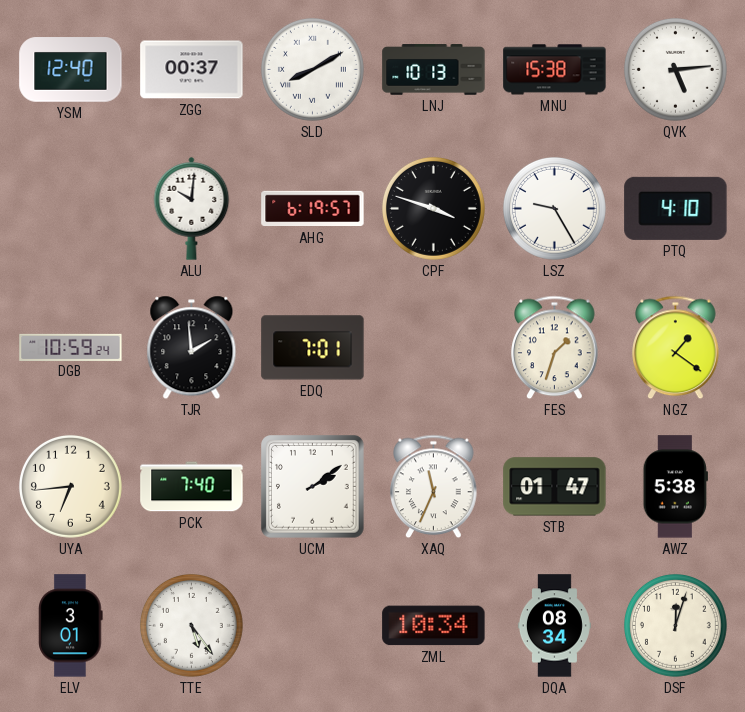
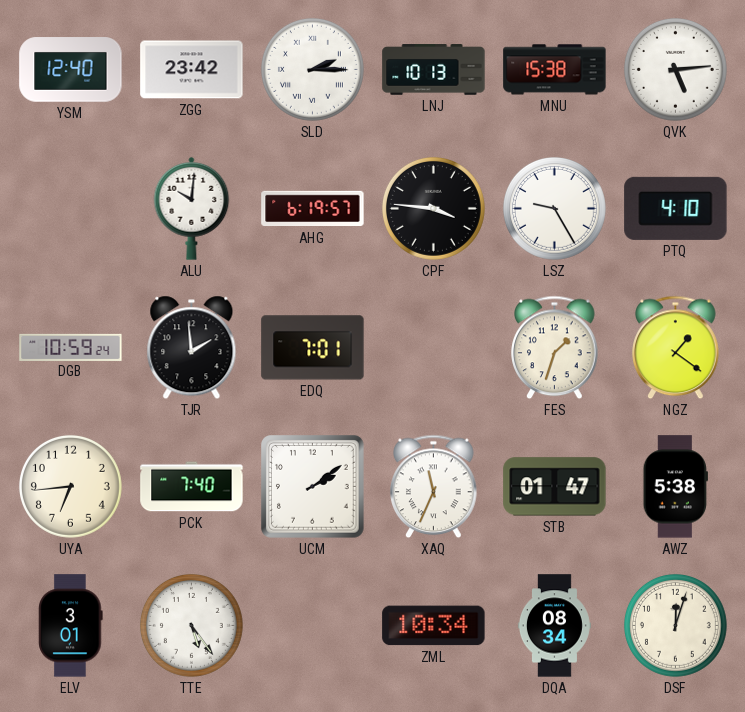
ZGG: 00:37 -> 23:42
SLD: 8:10 -> 2:15
CPF: 3:48 -> 3:46
